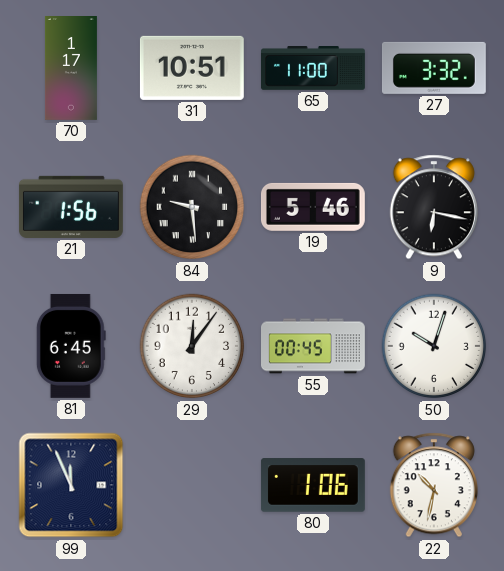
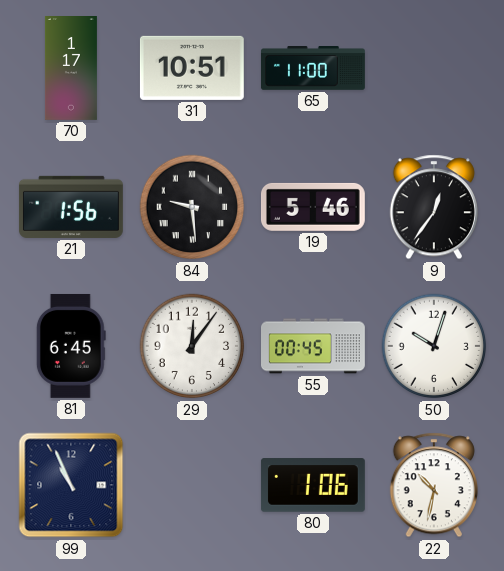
27: 3:32 -> none
9: 6:17 -> 12:36
99: 11:56 -> 10:56
